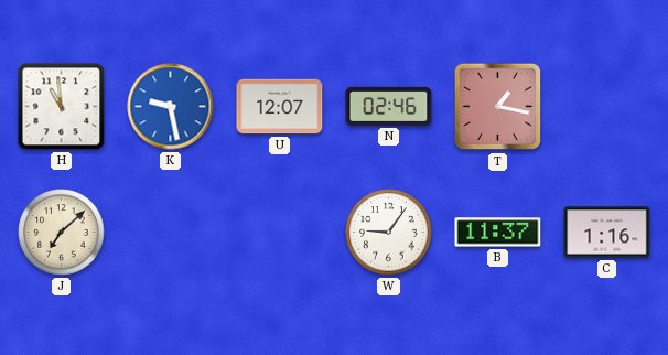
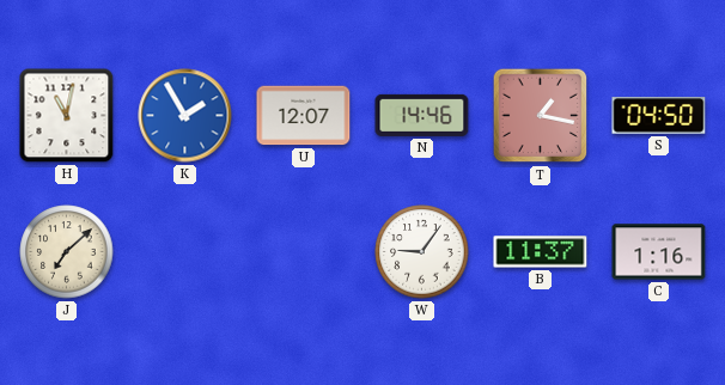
H: 10:59 -> 11:02
K: 9:28 -> 1:55
N: 02:46 -> 14:46
S: none -> 04:50
